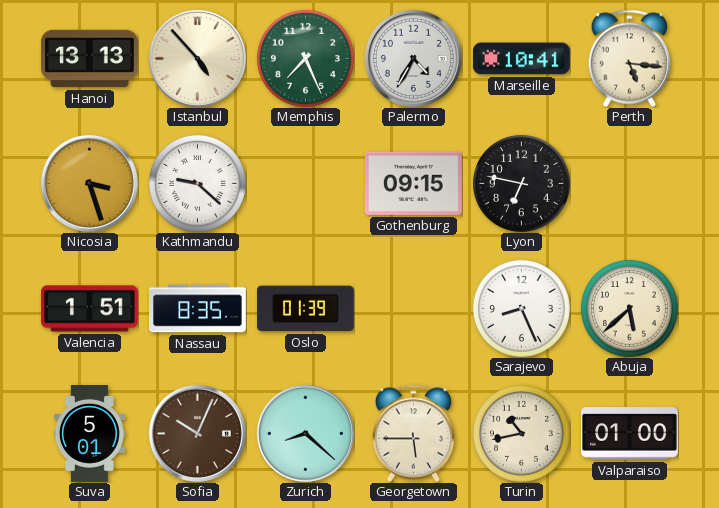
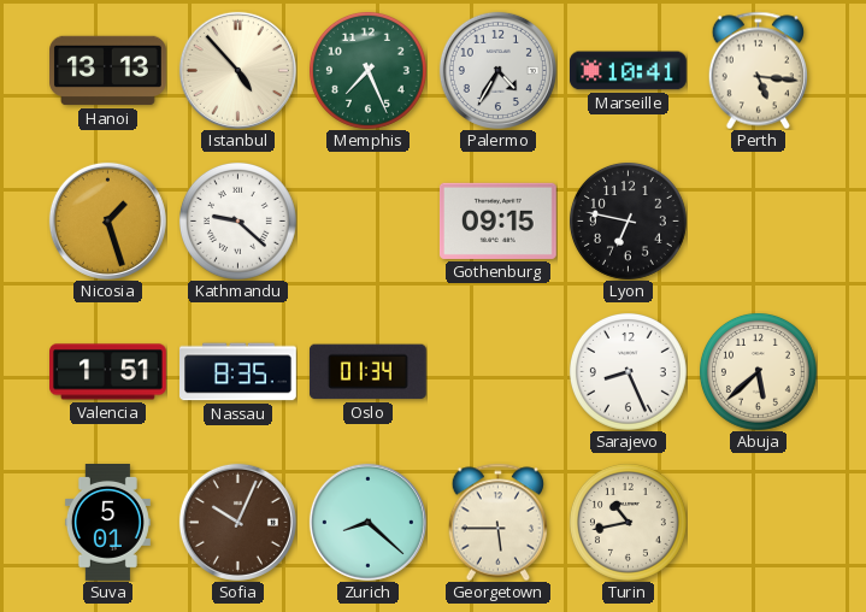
Nicosia: 3:27 -> 1:27
Oslo: 01:39 -> 01:34
Valparaiso: 01:00 -> none
